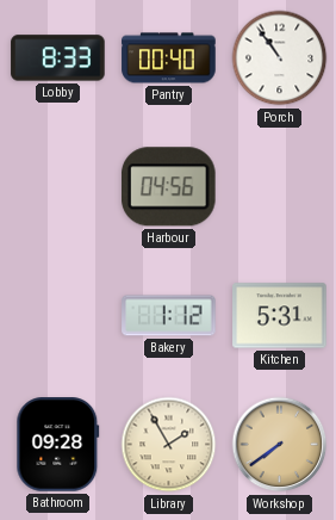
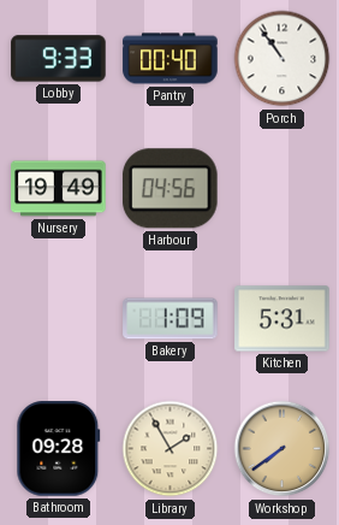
Lobby: 8:33 -> 9:33
Nursery: none -> 19:49
Bakery: 1:12 -> 1:09
